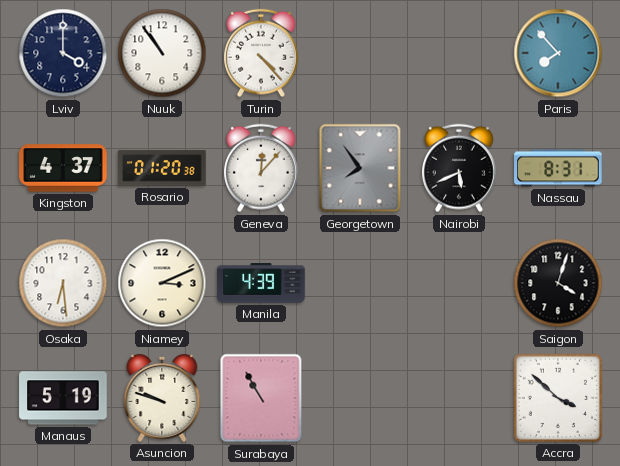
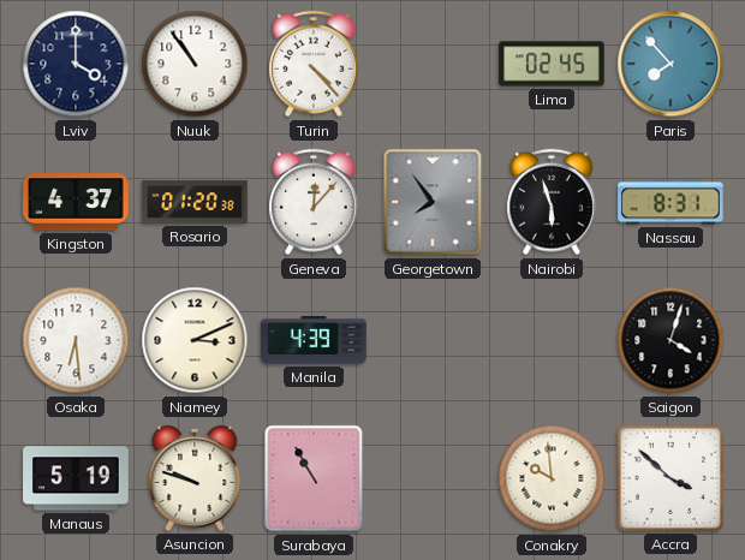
Lima: none -> 02:45
Nairobi: 5:41 -> 5:57
Conakry: none -> 9:59
